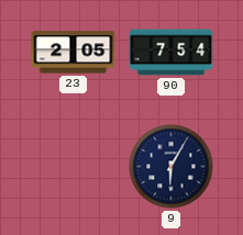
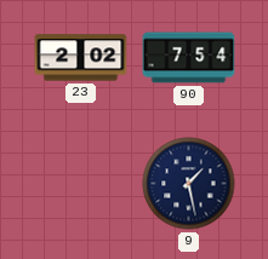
23: 2:05 -> 2:02
9: 6:05 -> 1:28
